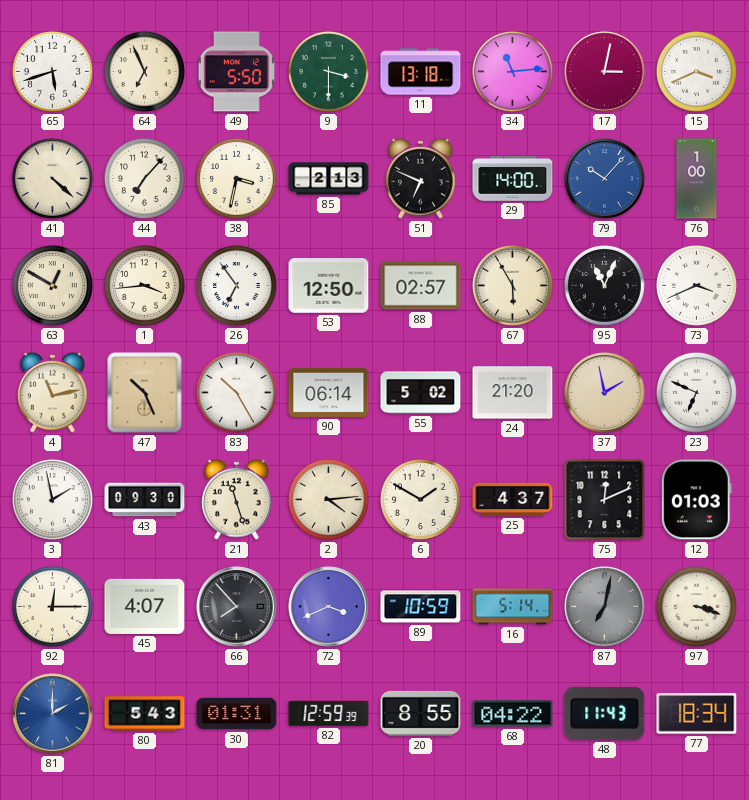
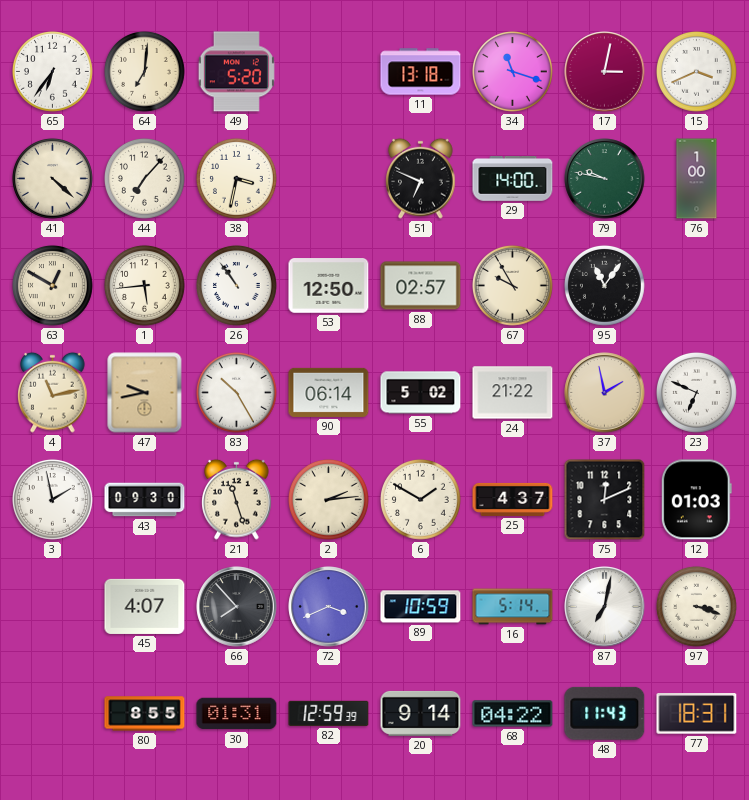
65: 5:42 -> 6:36
64: 6:56 -> 7:01
49: 5:50 -> 5:20
9: 3:30 -> none
34: 11:14 -> 11:18
85: 2:13 -> none
79: 10:07 -> 9:47
79 dial: blue -> green
1: 3:44 -> 5:44
26: 6:54 -> 10:54
67: 5:55 -> 9:55
95: 11:04 -> 11:06
73: 3:41 -> none
47: 10:26 -> 9:43
24: 21:20 -> 21:22
2: 4:14 -> 2:14
92: 12:15 -> none
87 dial: grey -> white
81: 2:00 -> none
80: 5:43 -> 8:55
20: 8:55 -> 9:14
77: 18:34 -> 18:31
